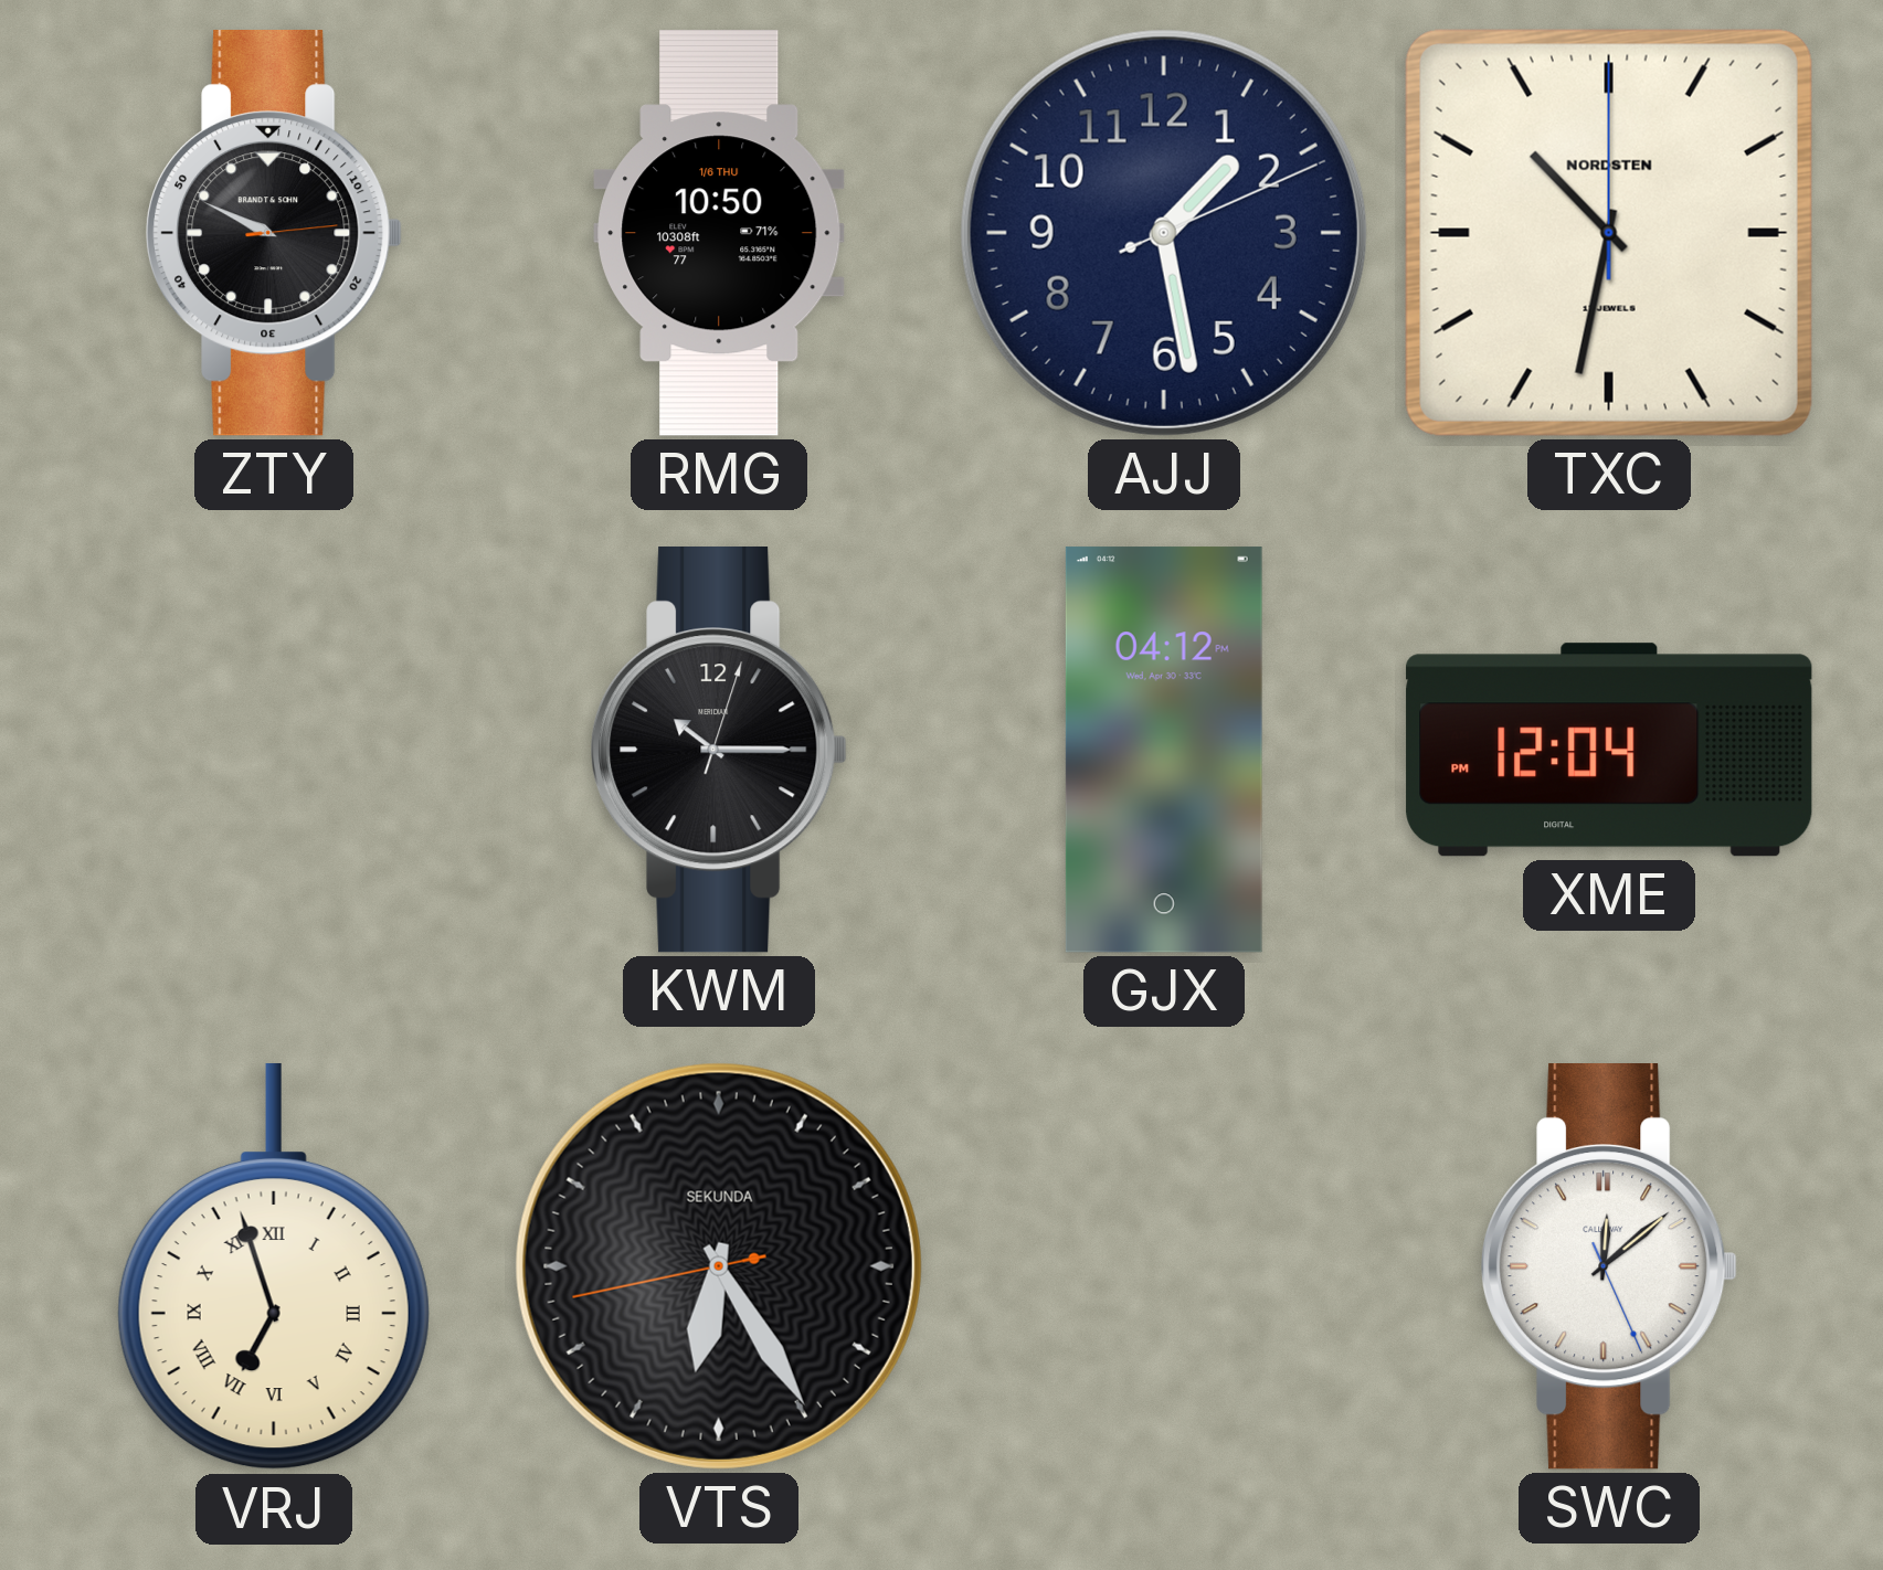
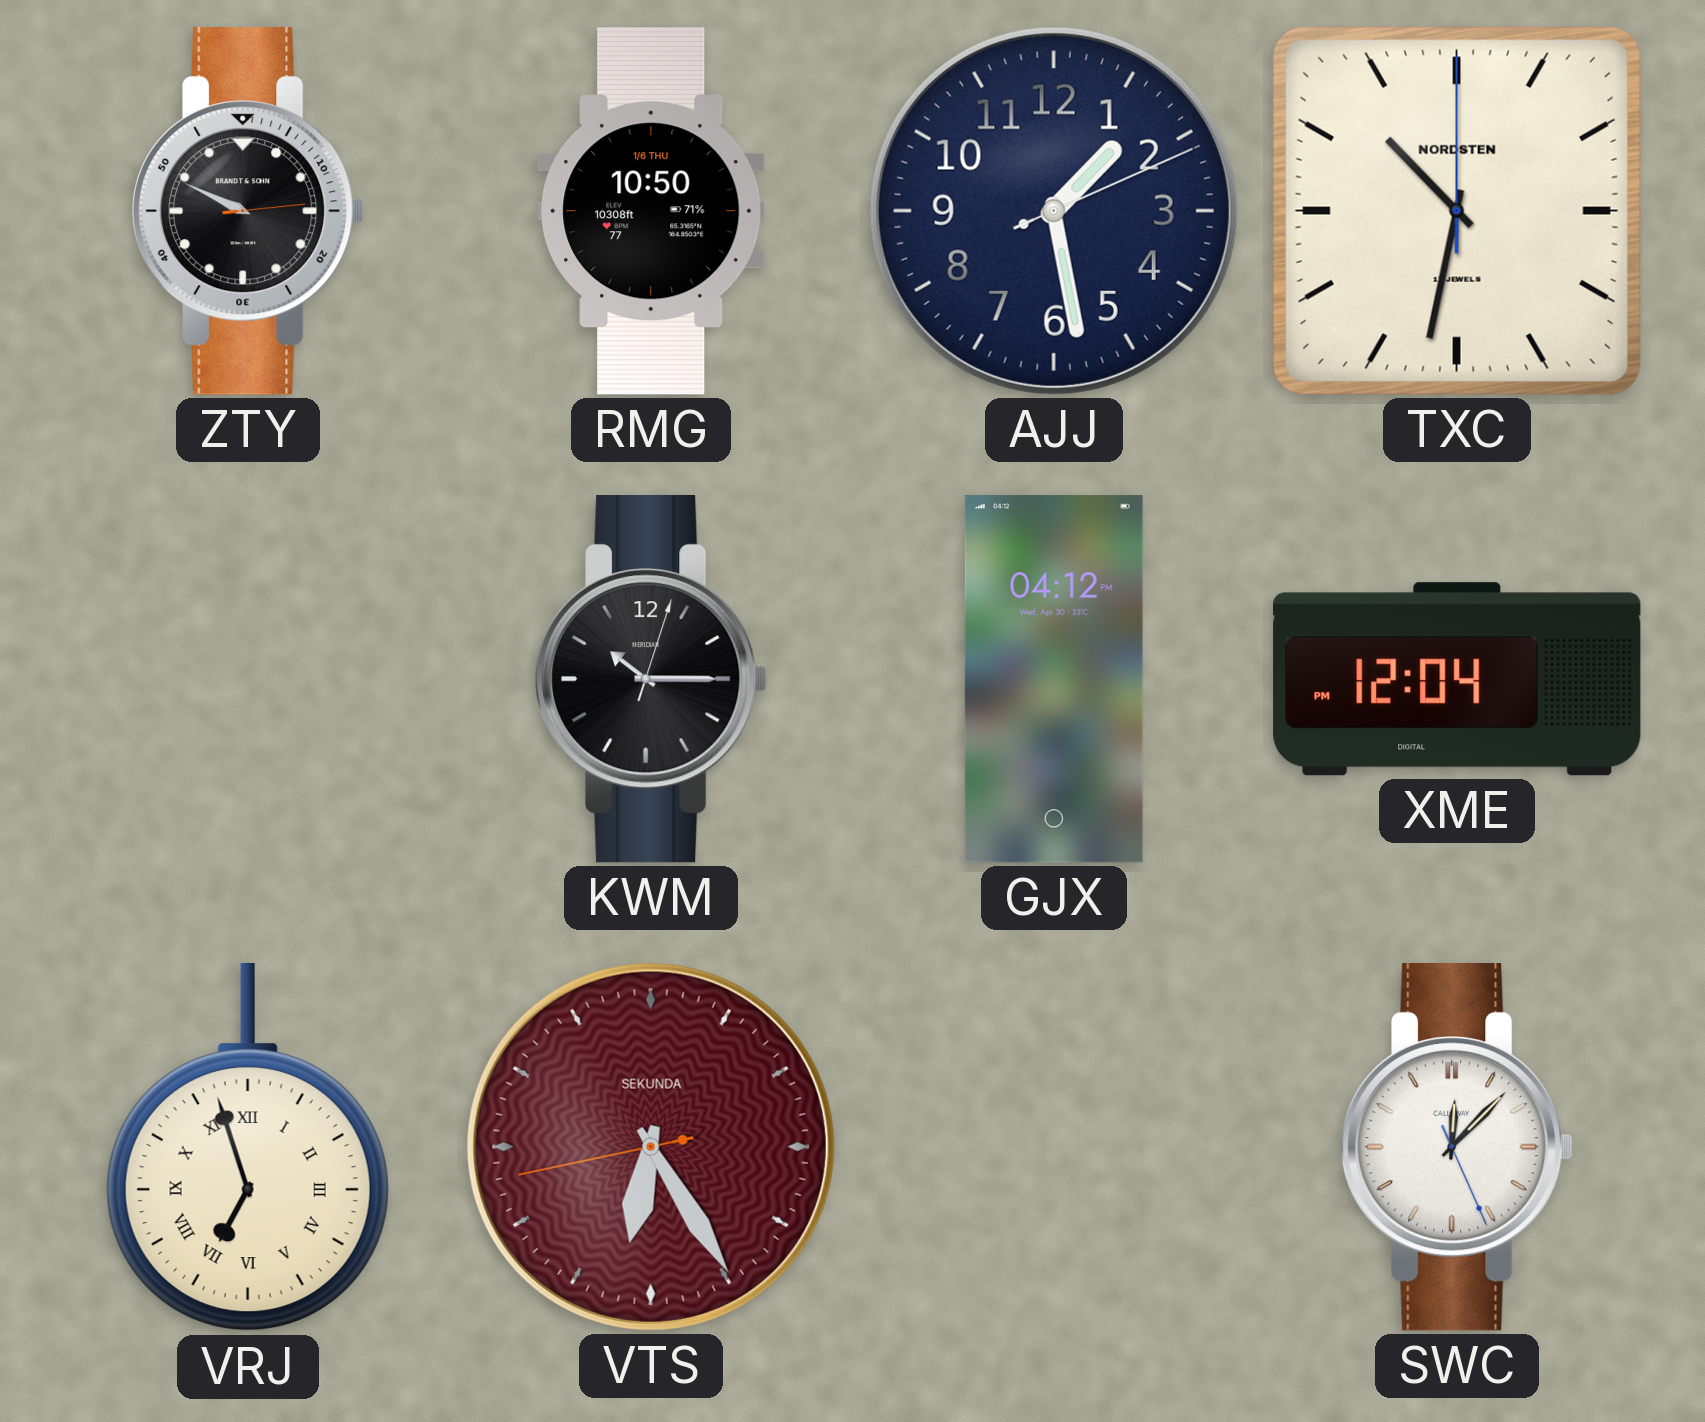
VTS dial: black -> burgundy
SWC: 12:08 -> 12:07
